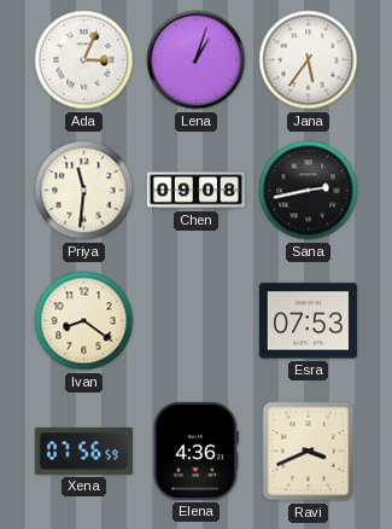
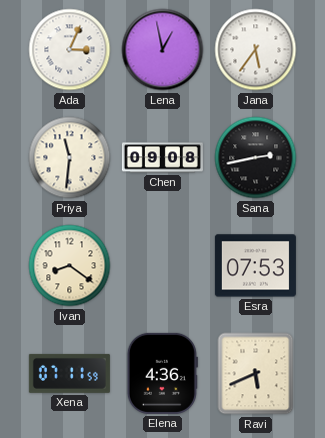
Lena: 1:03 -> 12:58
Xena: 07:56 -> 07:11
Ravi: 3:41 -> 5:41
